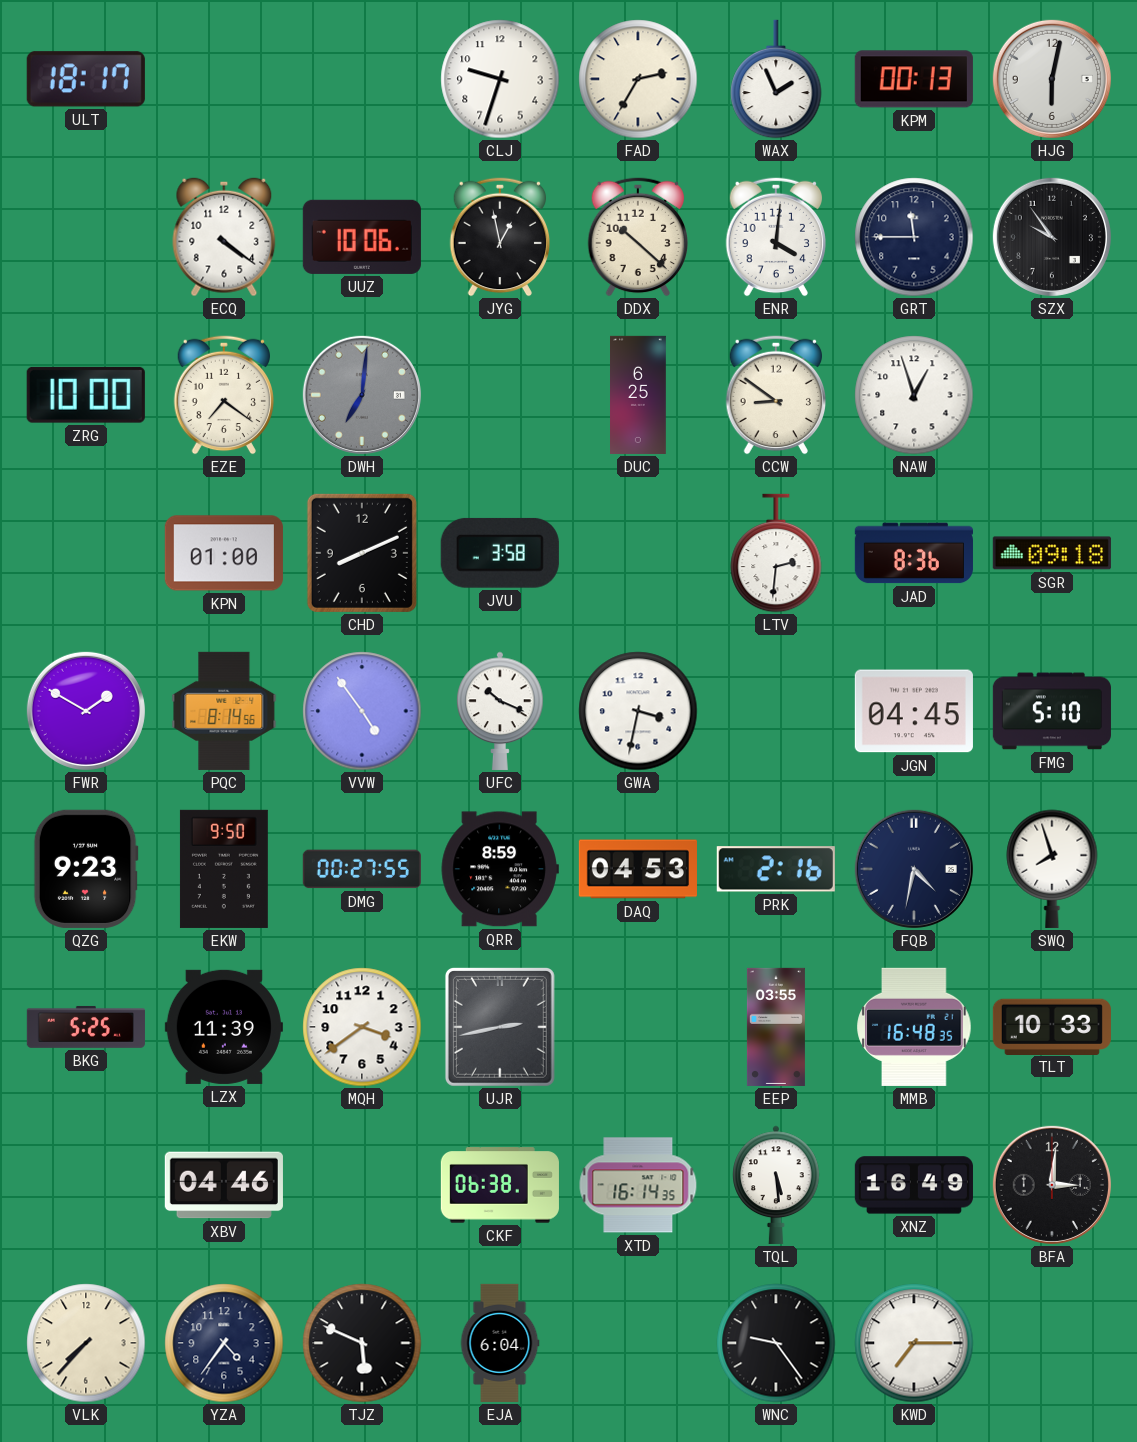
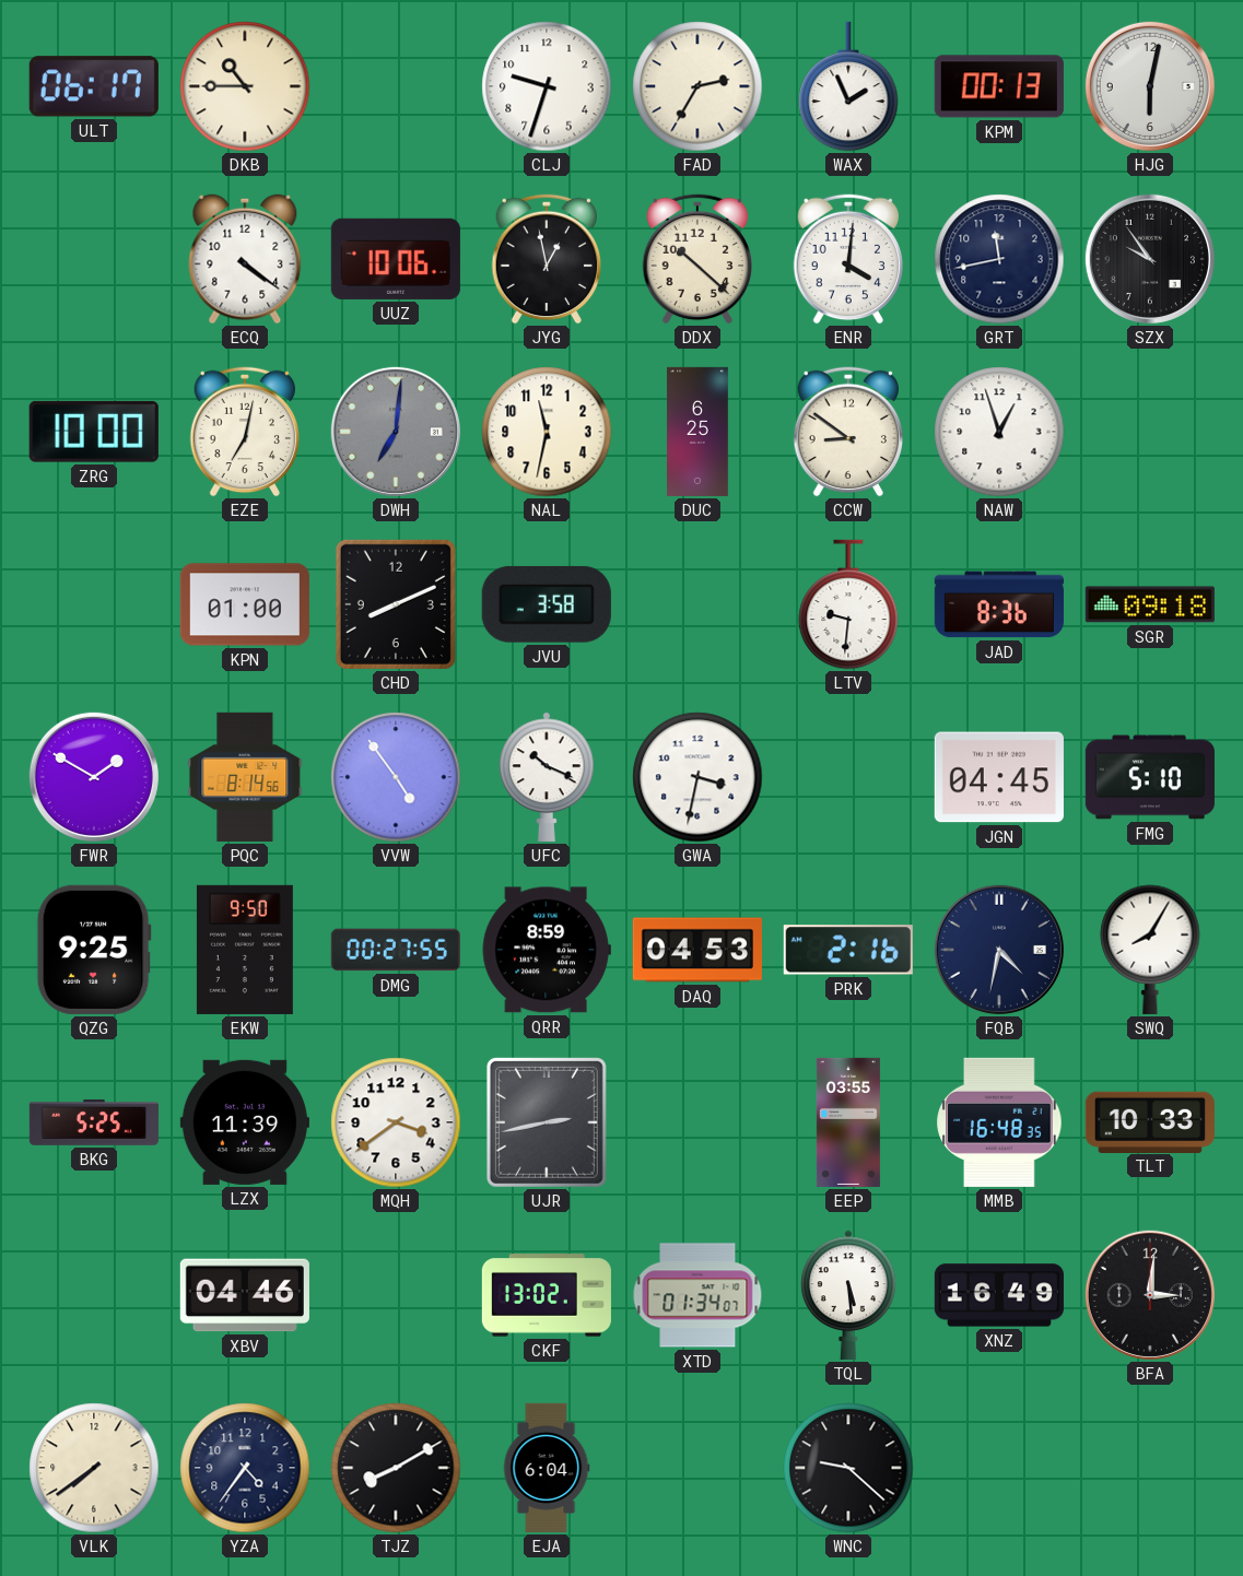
ULT: 18:17 -> 06:17
DKB: none -> 10:45
GRT: 11:45 -> 11:43
EZE: 7:21 -> 7:02
NAL: none -> 11:32
LTV: 2:31 -> 9:31
QZG: 9:23 -> 9:25
SWQ: 7:57 -> 8:05
CKF: 06:38 -> 13:02
XTD: 16:14 -> 01:34
VLK: 7:37 -> 7:39
TJZ: 5:49 -> 8:10
WNC: 9:24 -> 9:22
KWD: 7:15 -> none
